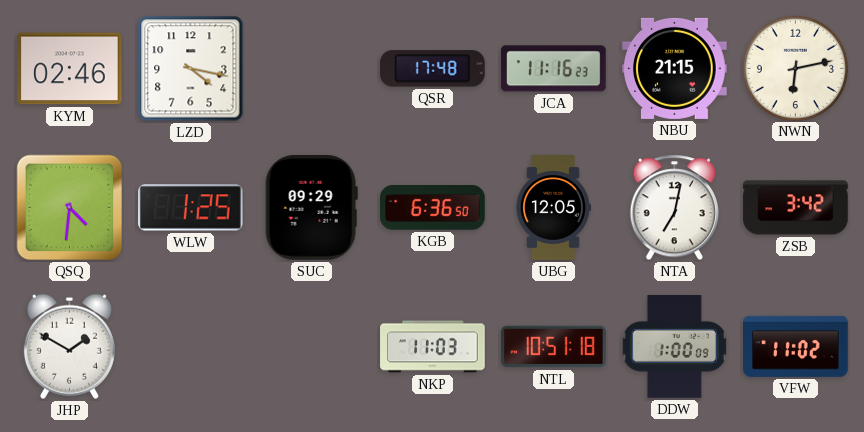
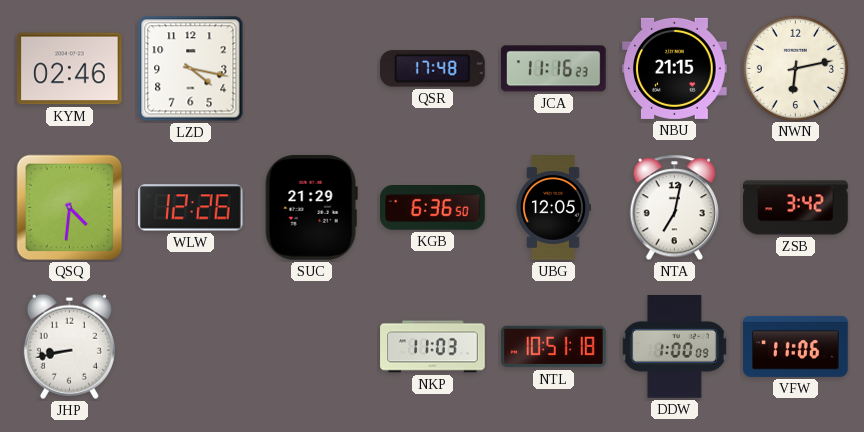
WLW: 1:25 -> 12:26
SUC: 09:29 -> 21:29
JHP: 1:50 -> 8:43
VFW: 11:02 -> 11:06
